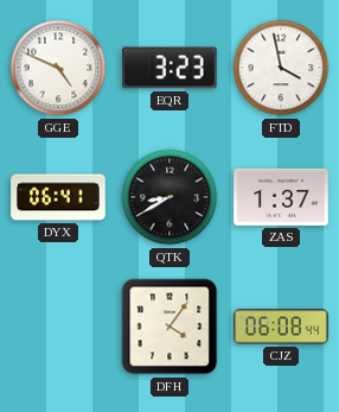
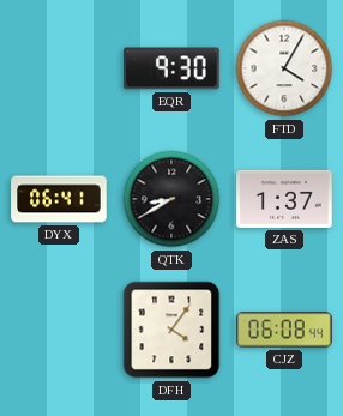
GGE: 4:49 -> none
EQR: 3:23 -> 9:30
FTD: 3:58 -> 4:05
